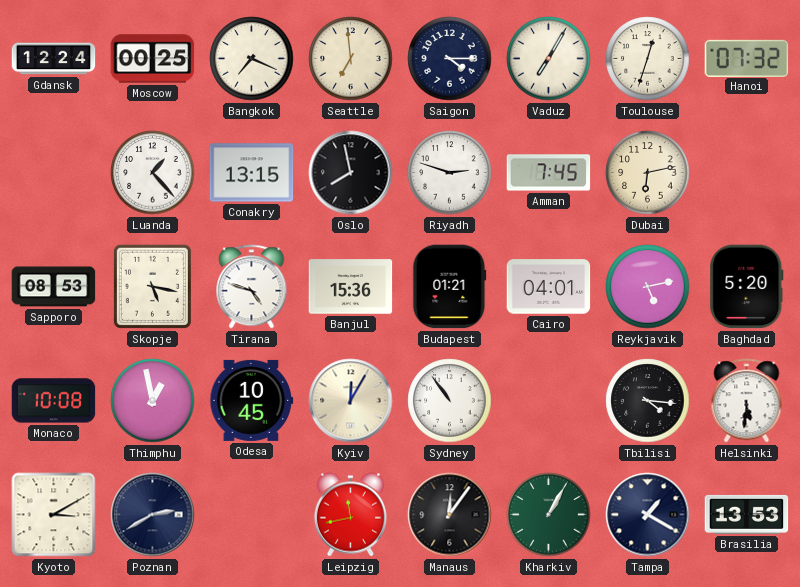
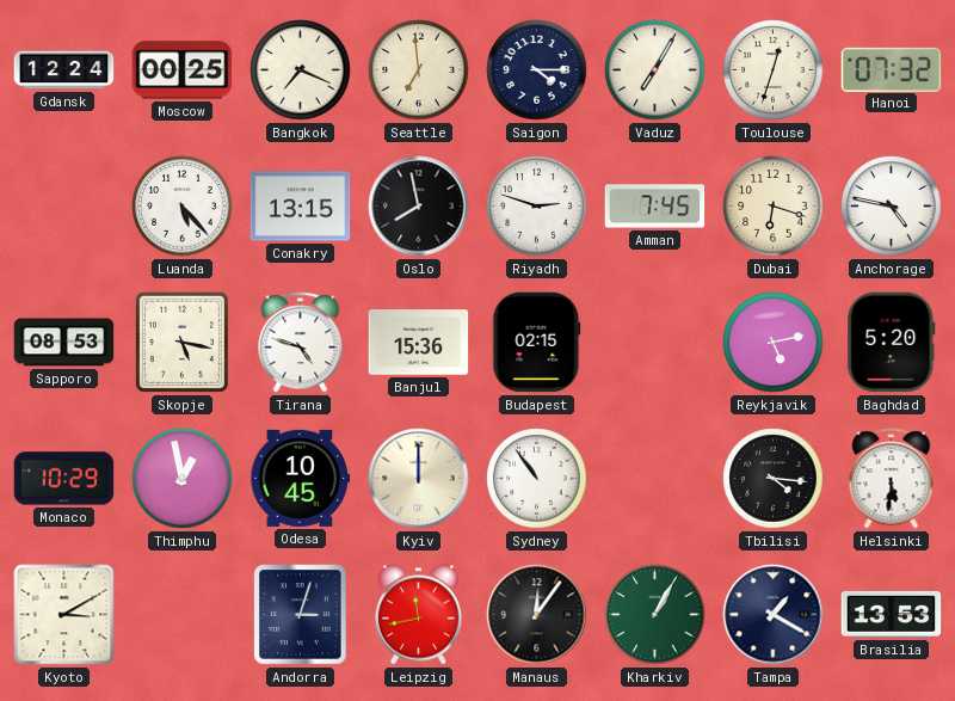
Luanda: 1:23 -> 5:23
Dubai: 6:13 -> 6:18
Anchorage: none -> 4:47
Budapest: 01:21 -> 02:15
Cairo: 04:01 -> none
Monaco: 10:08 -> 10:29
Kyiv: 12:05 -> 12:00
Poznan: 2:40 -> none
Andorra: none -> 3:03
